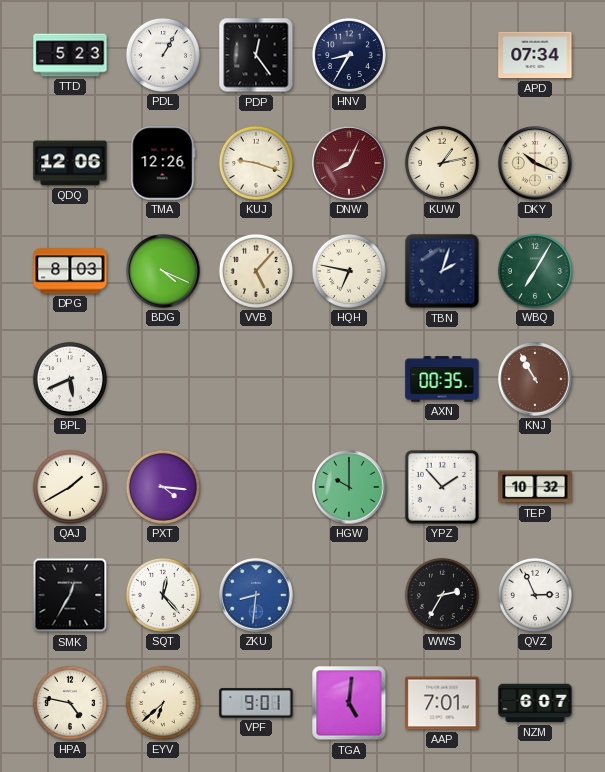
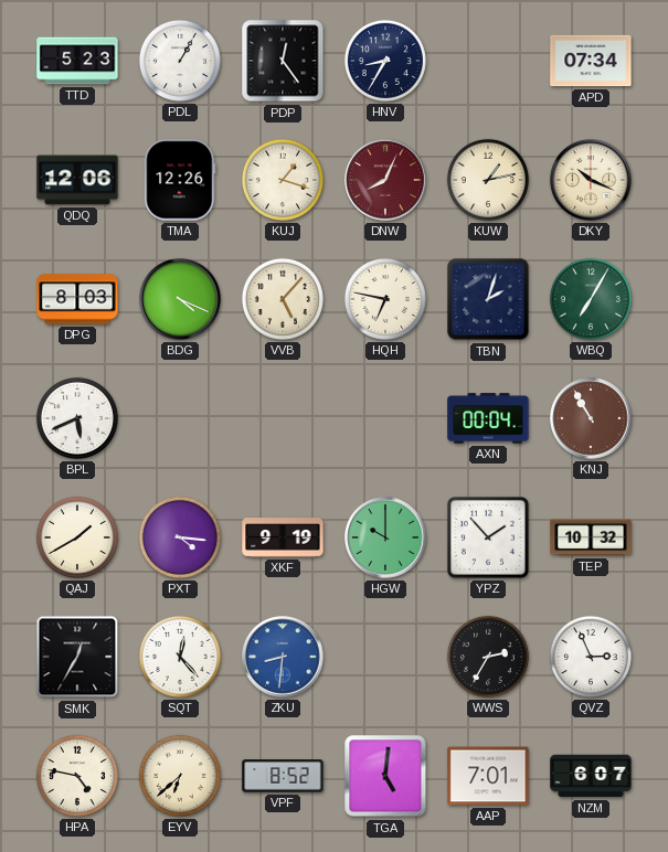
KUJ: 9:18 -> 1:18
AXN: 00:35 -> 00:04
XKF: none -> 9:19
VPF: 9:01 -> 8:52
